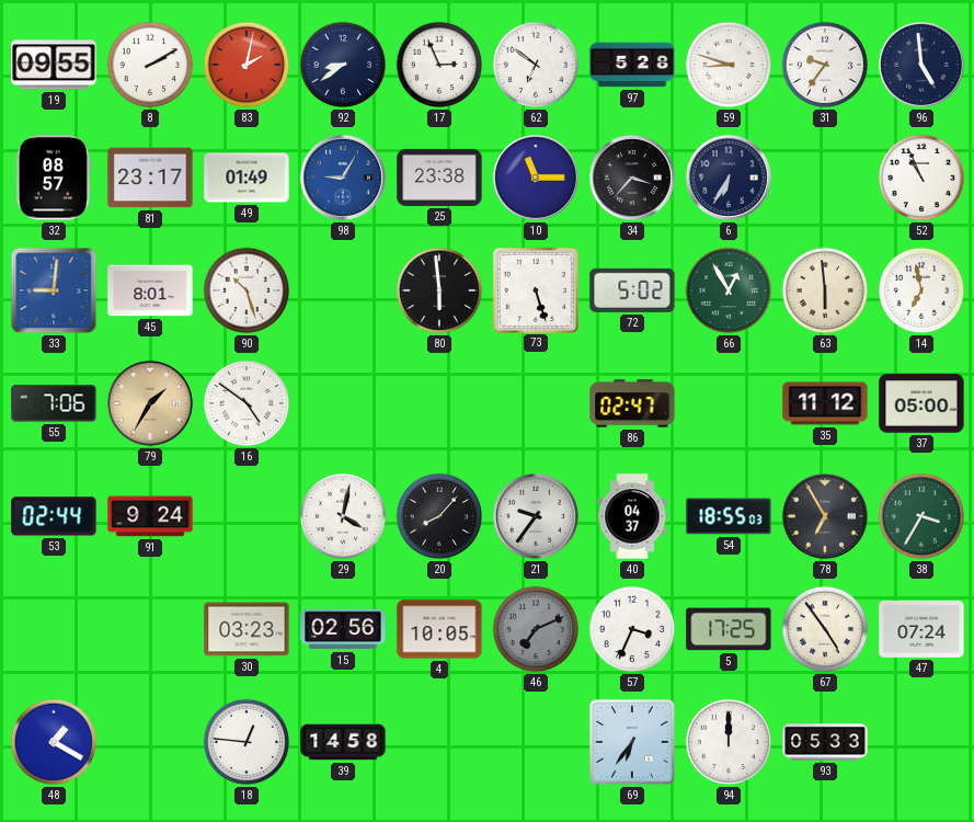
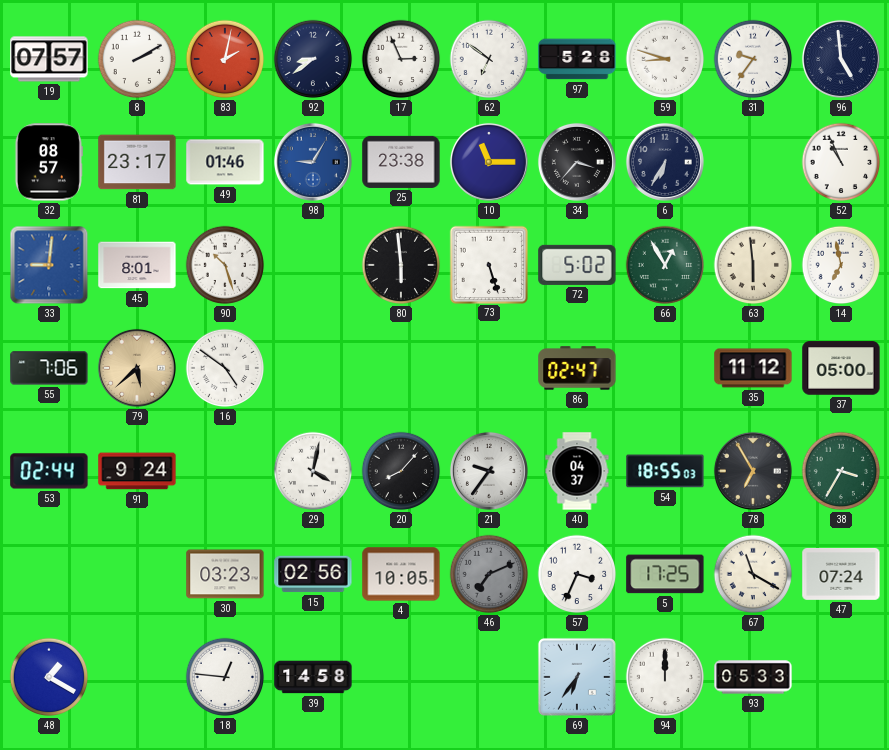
19: 09:55 -> 07:57
49: 01:49 -> 01:46
79: 1:35 -> 5:38
67: 4:54 -> 11:20
